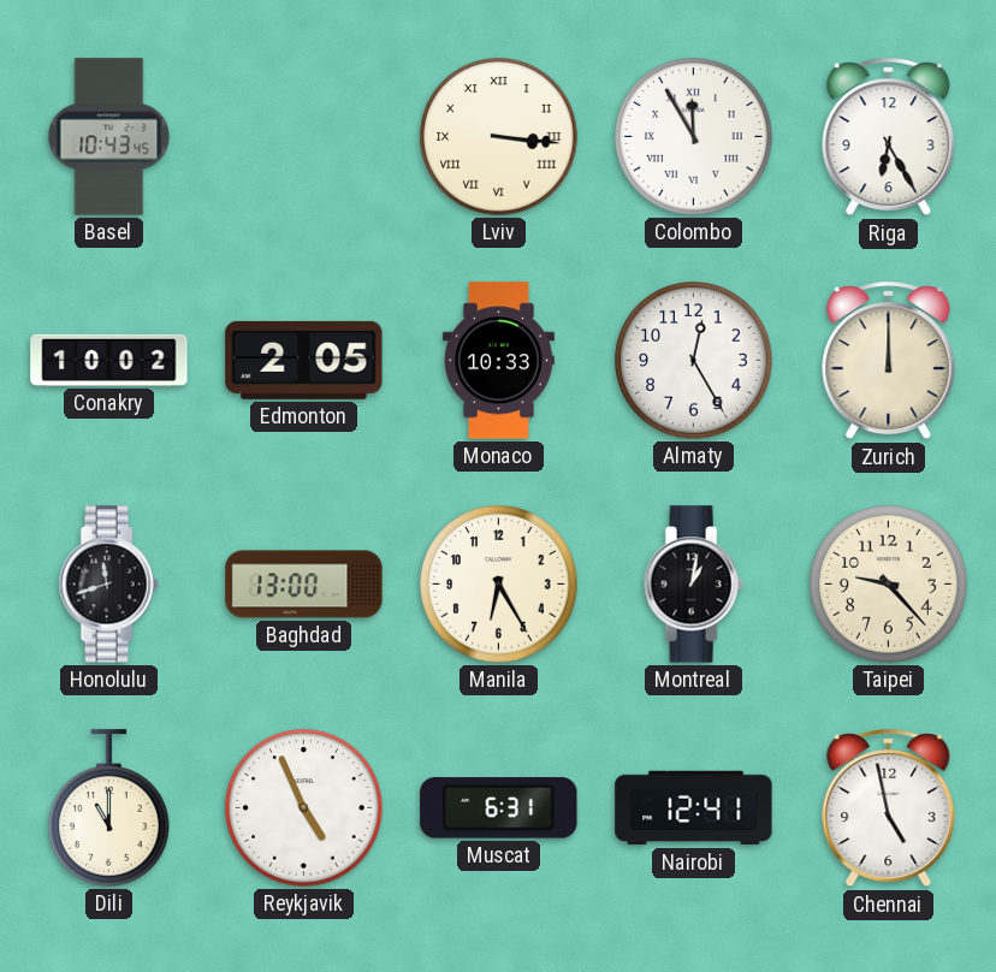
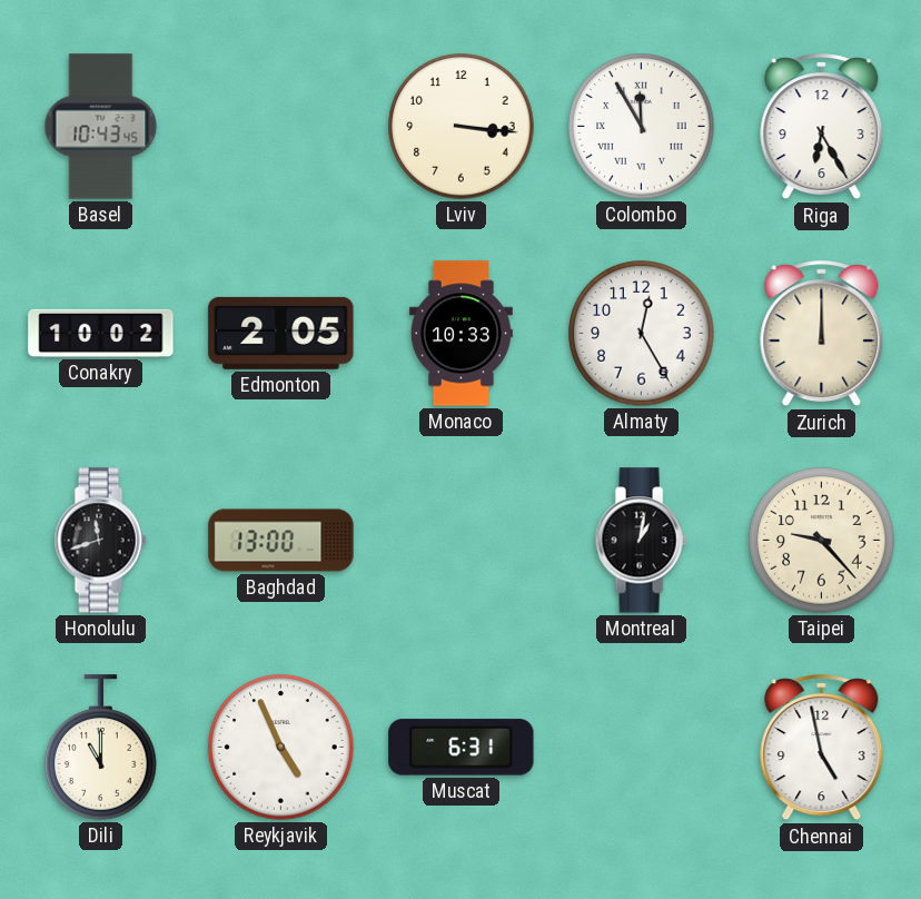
Lviv numerals: Roman -> Arabic
Manila: 6:25 -> none
Nairobi: 12:41 -> none
